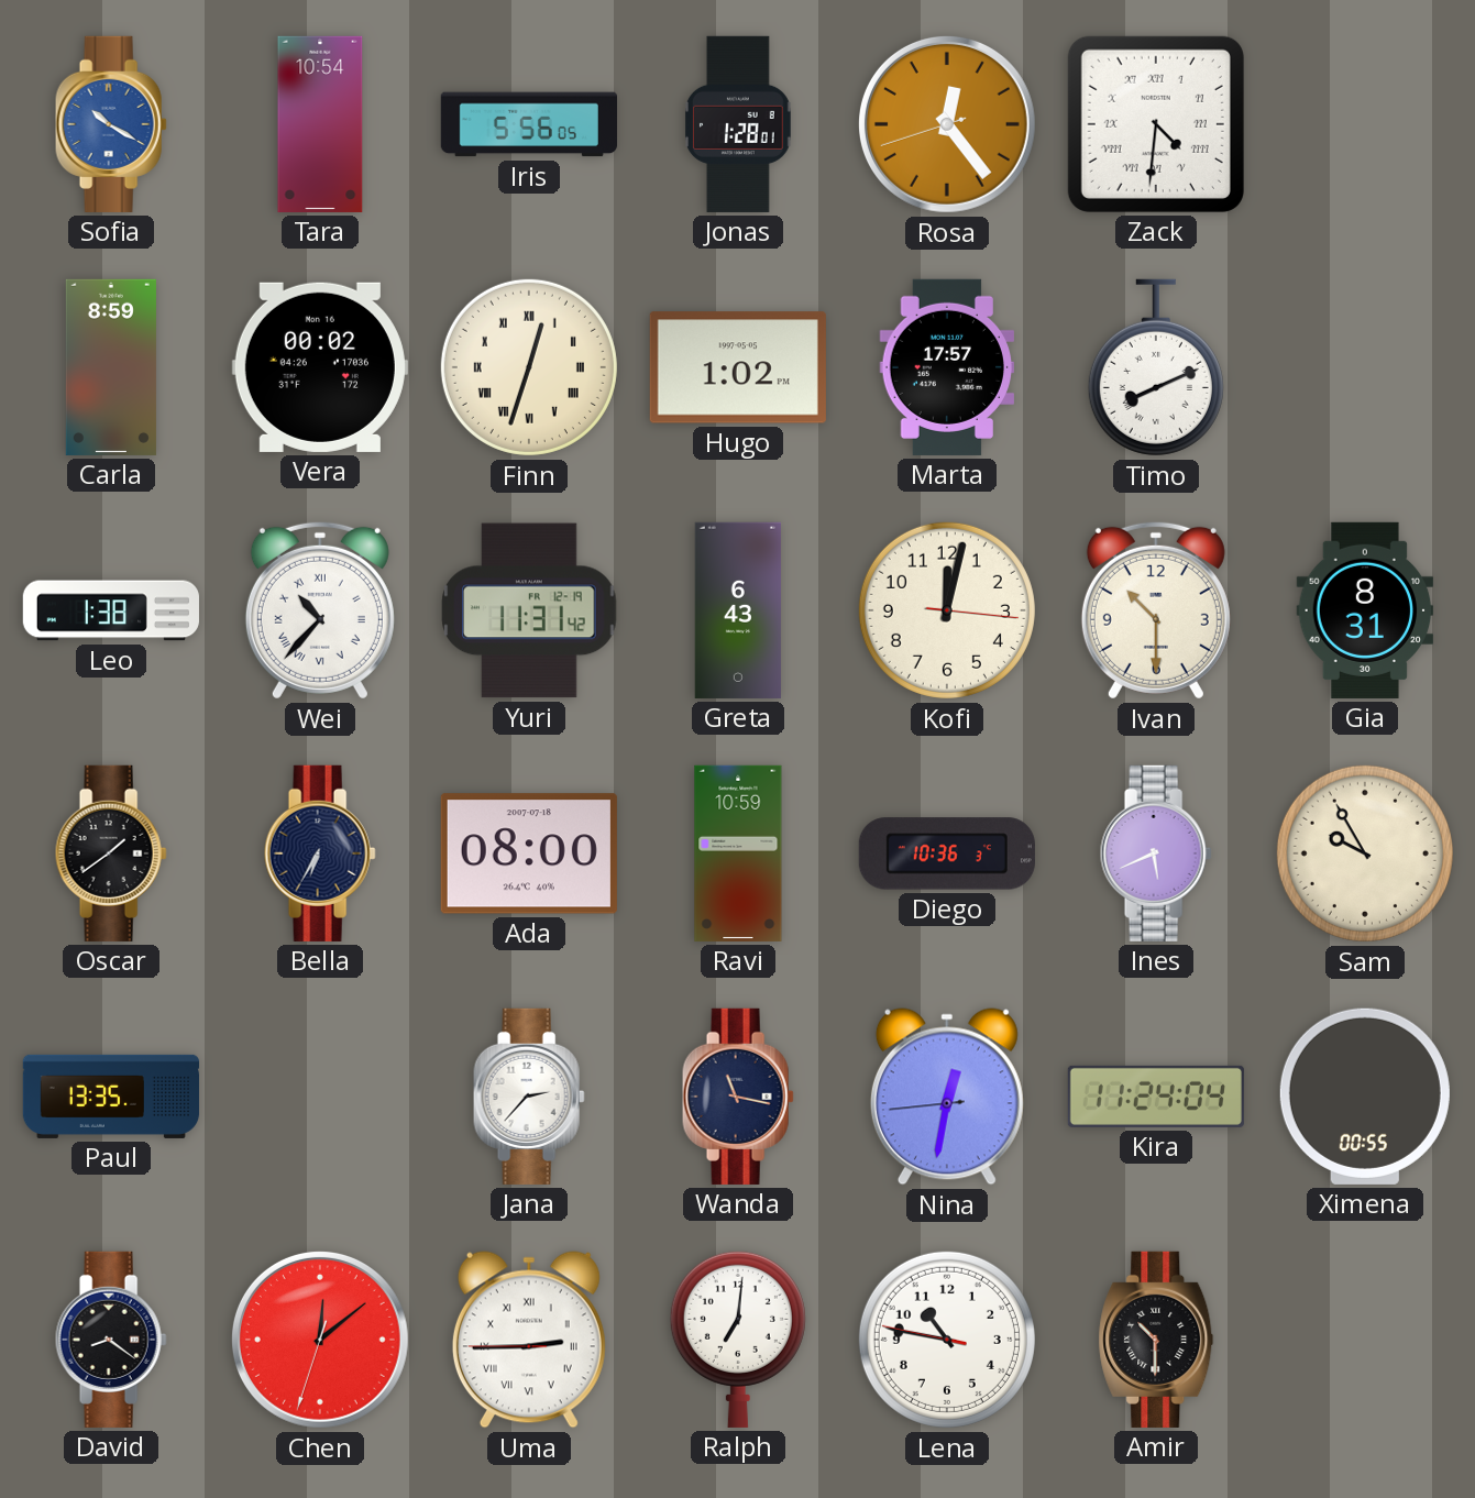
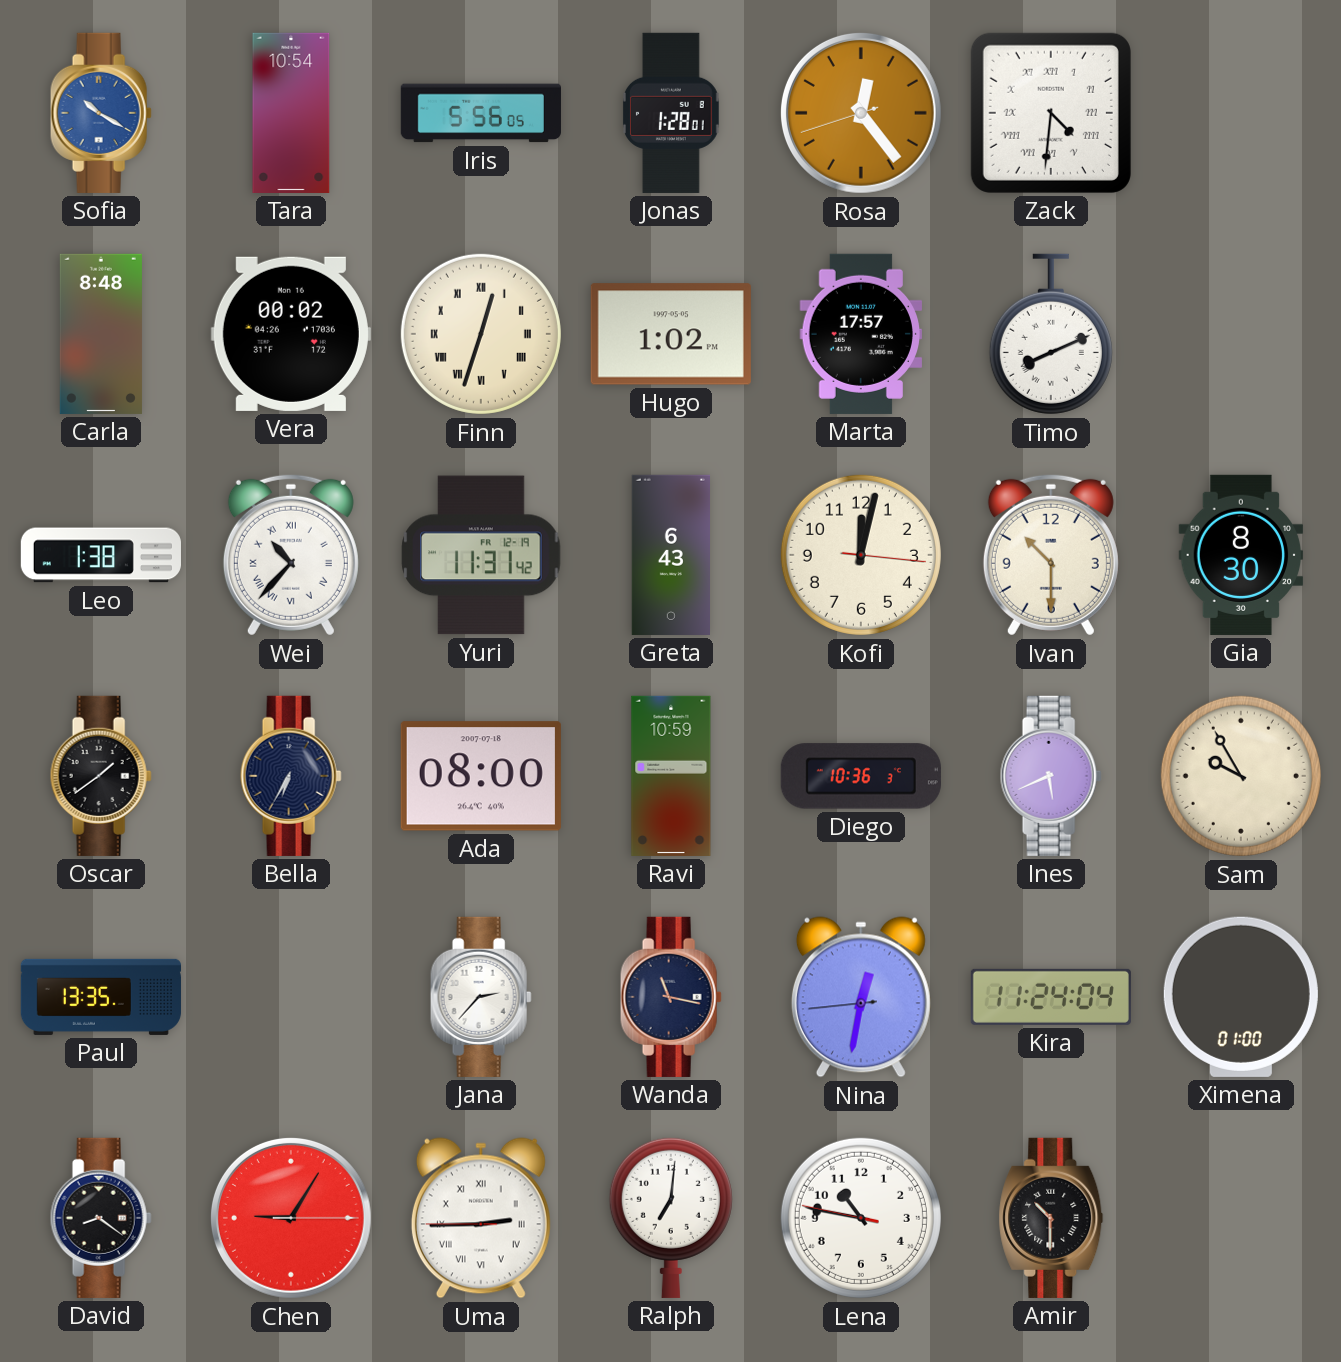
Carla: 8:59 -> 8:48
Gia: 8:31 -> 8:30
Ximena: 00:55 -> 01:00
Chen: 12:08 -> 9:05
